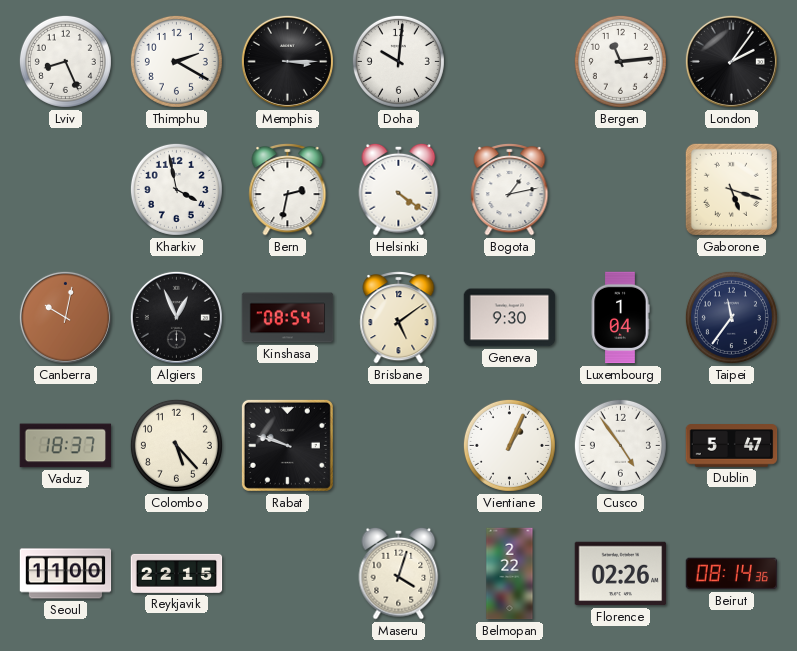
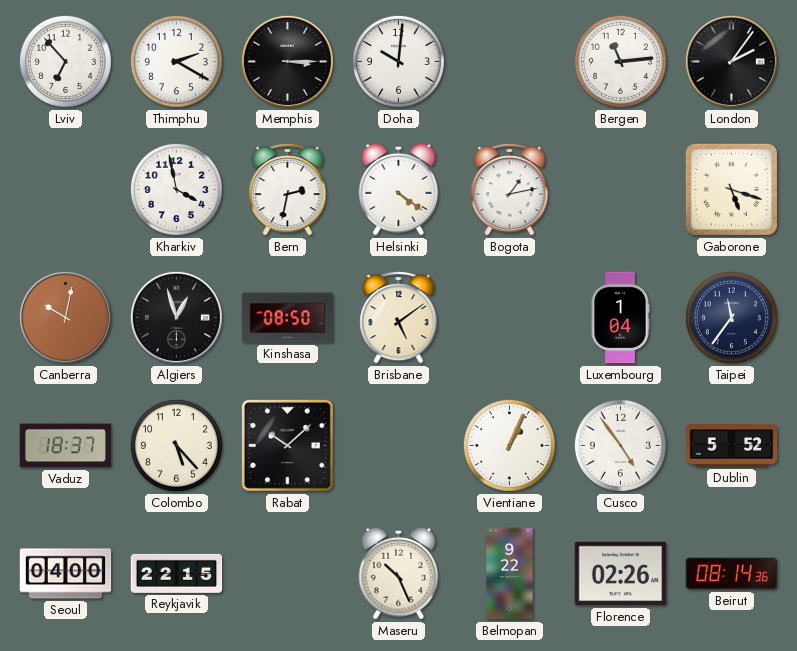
Lviv: 8:26 -> 6:53
Algiers: 12:56 -> 12:57
Kinshasa: 08:54 -> 08:50
Geneva: 9:30 -> none
Rabat: 9:48 -> 10:08
Dublin: 5:47 -> 5:52
Seoul: 11:00 -> 04:00
Maseru: 4:03 -> 10:26
Belmopan: 2:22 -> 9:22
